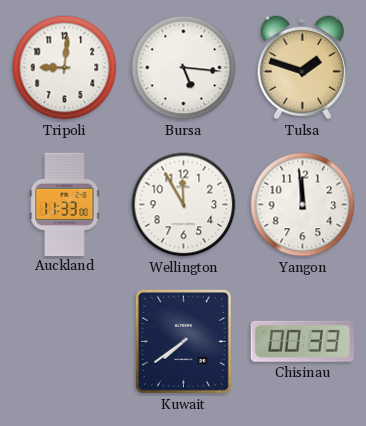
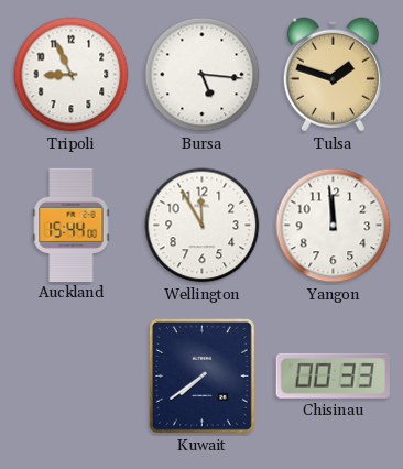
Tripoli: 9:01 -> 8:56
Auckland: 11:33 -> 15:44
